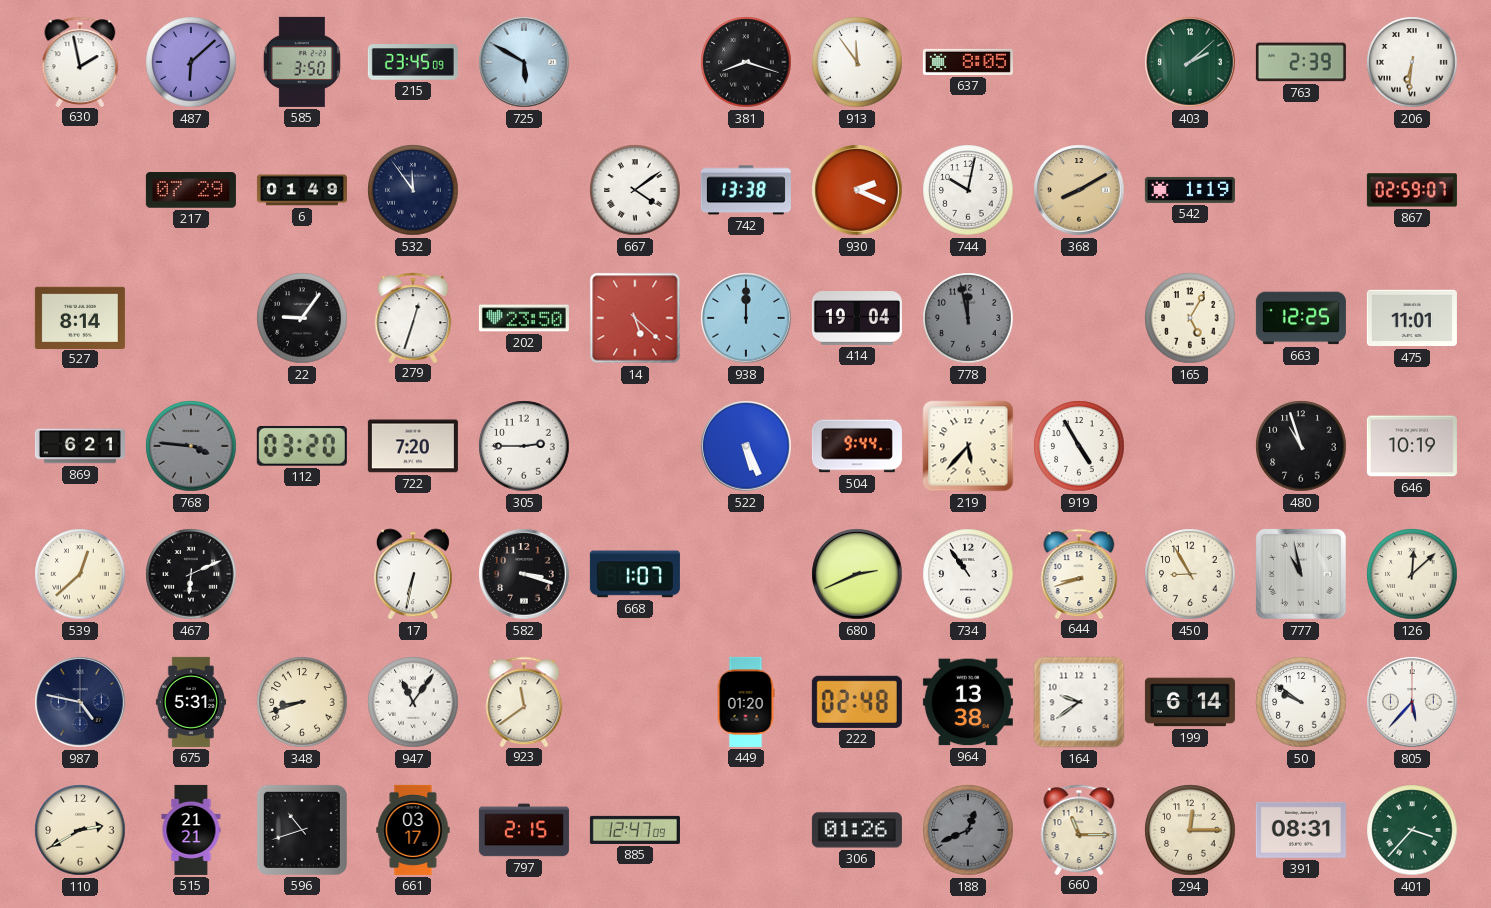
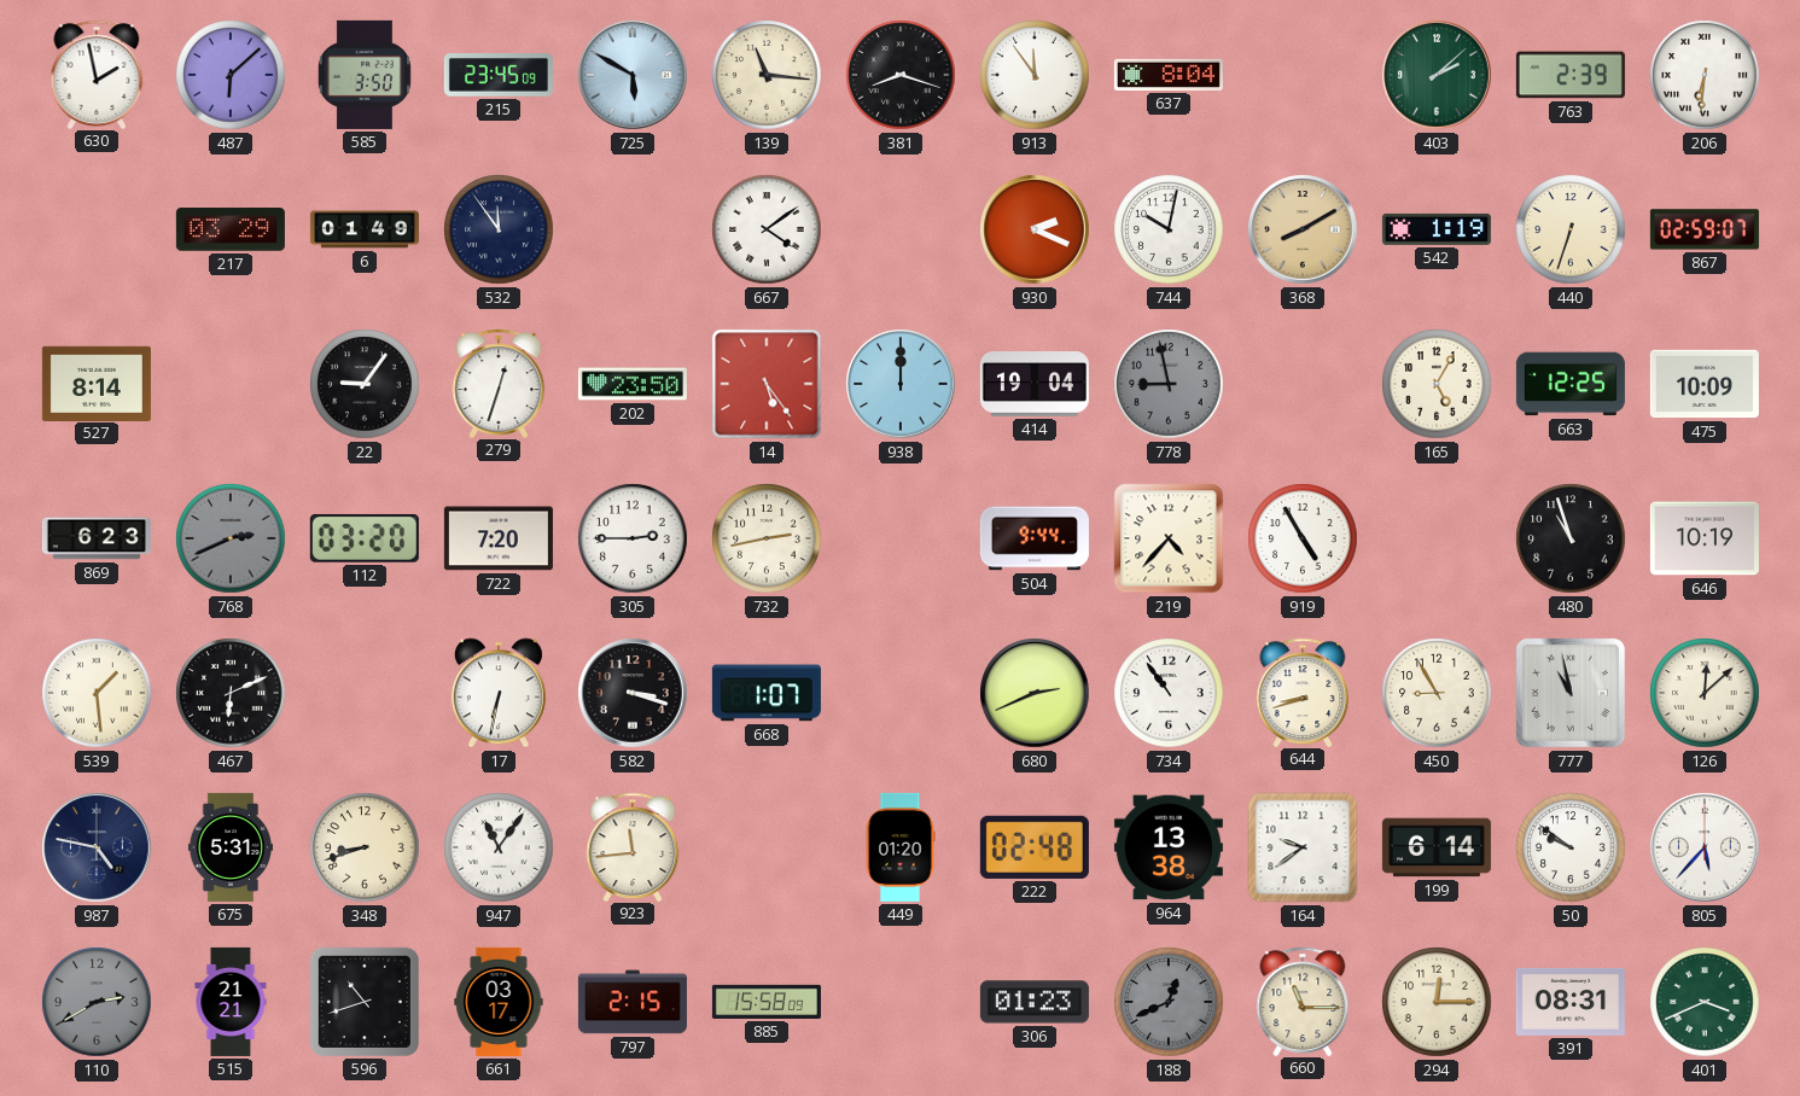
139: none -> 11:16
637: 8:05 -> 8:04
217: 07:29 -> 03:29
742: 13:38 -> none
440: none -> 6:33
14: 5:22 -> 5:24
778: 11:58 -> 8:58
475: 11:01 -> 10:09
869: 6:21 -> 6:23
768: 3:46 -> 2:41
732: none -> 2:43
522: 5:26 -> none
219: 5:37 -> 4:37
539: 12:38 -> 1:29
923: 11:39 -> 11:44
110 dial: cream -> grey
885: 12:47 -> 15:58
306: 01:26 -> 01:23
401: 3:37 -> 3:41
